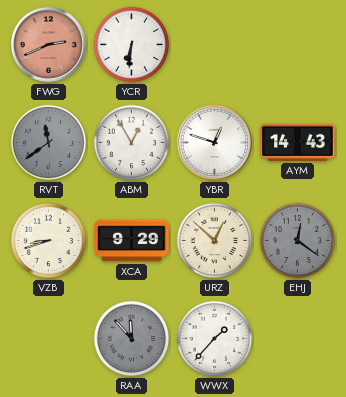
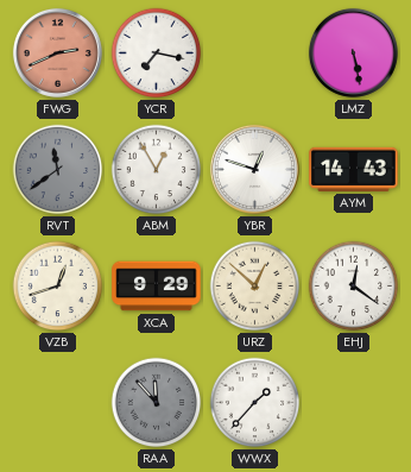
YCR: 6:31 -> 7:17
LMZ: none -> 5:28
VZB: 8:42 -> 12:42
EHJ dial: grey -> white
